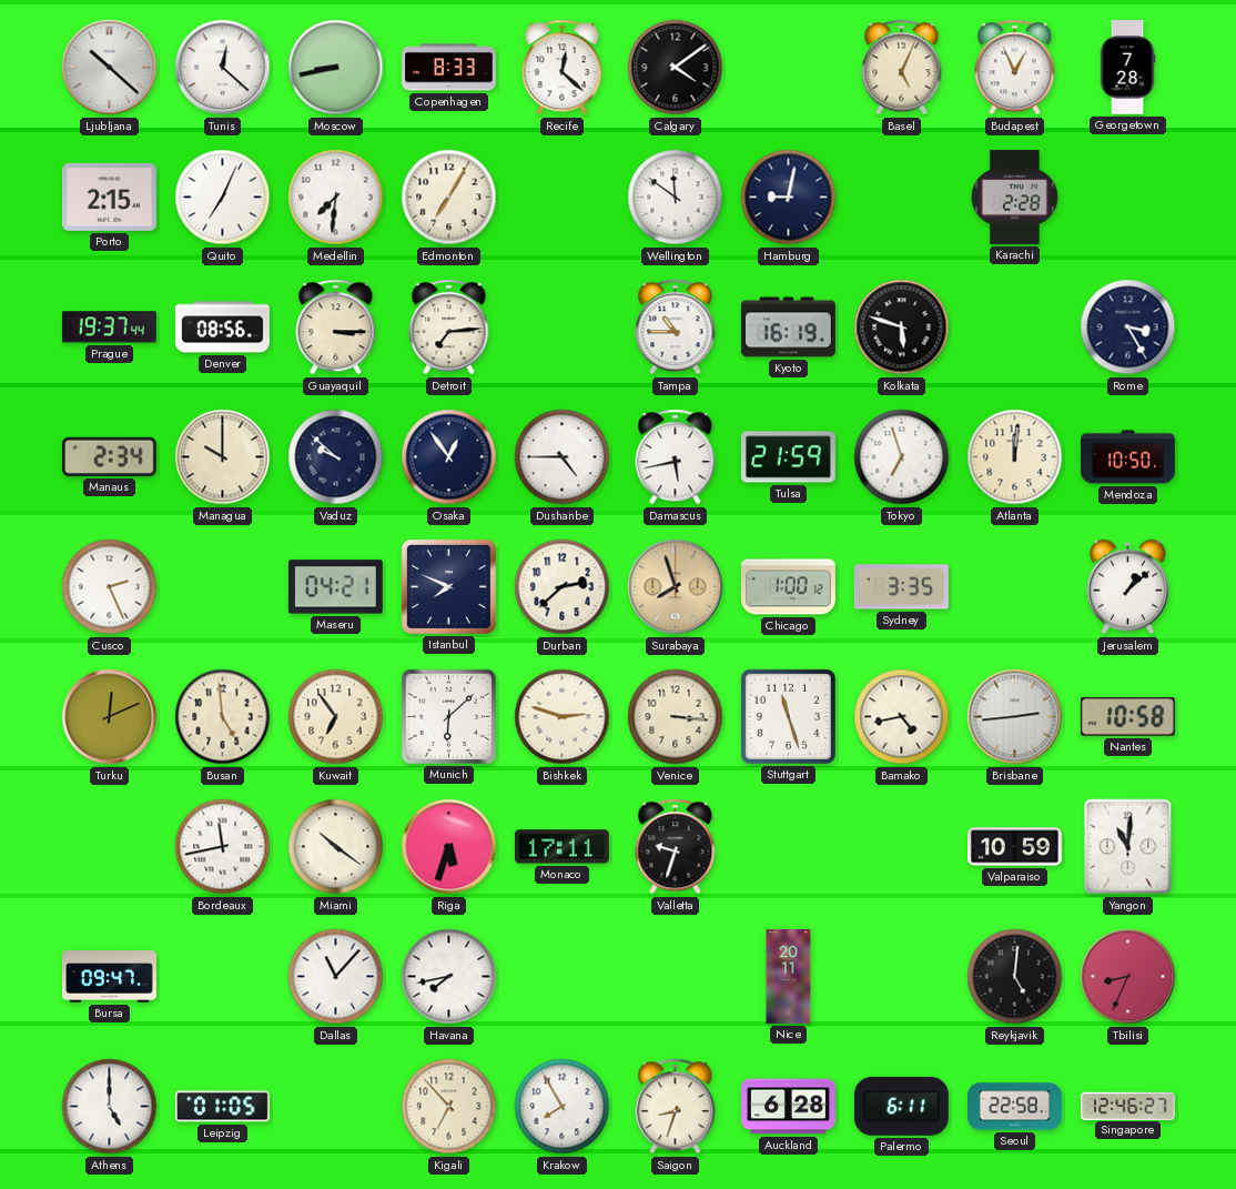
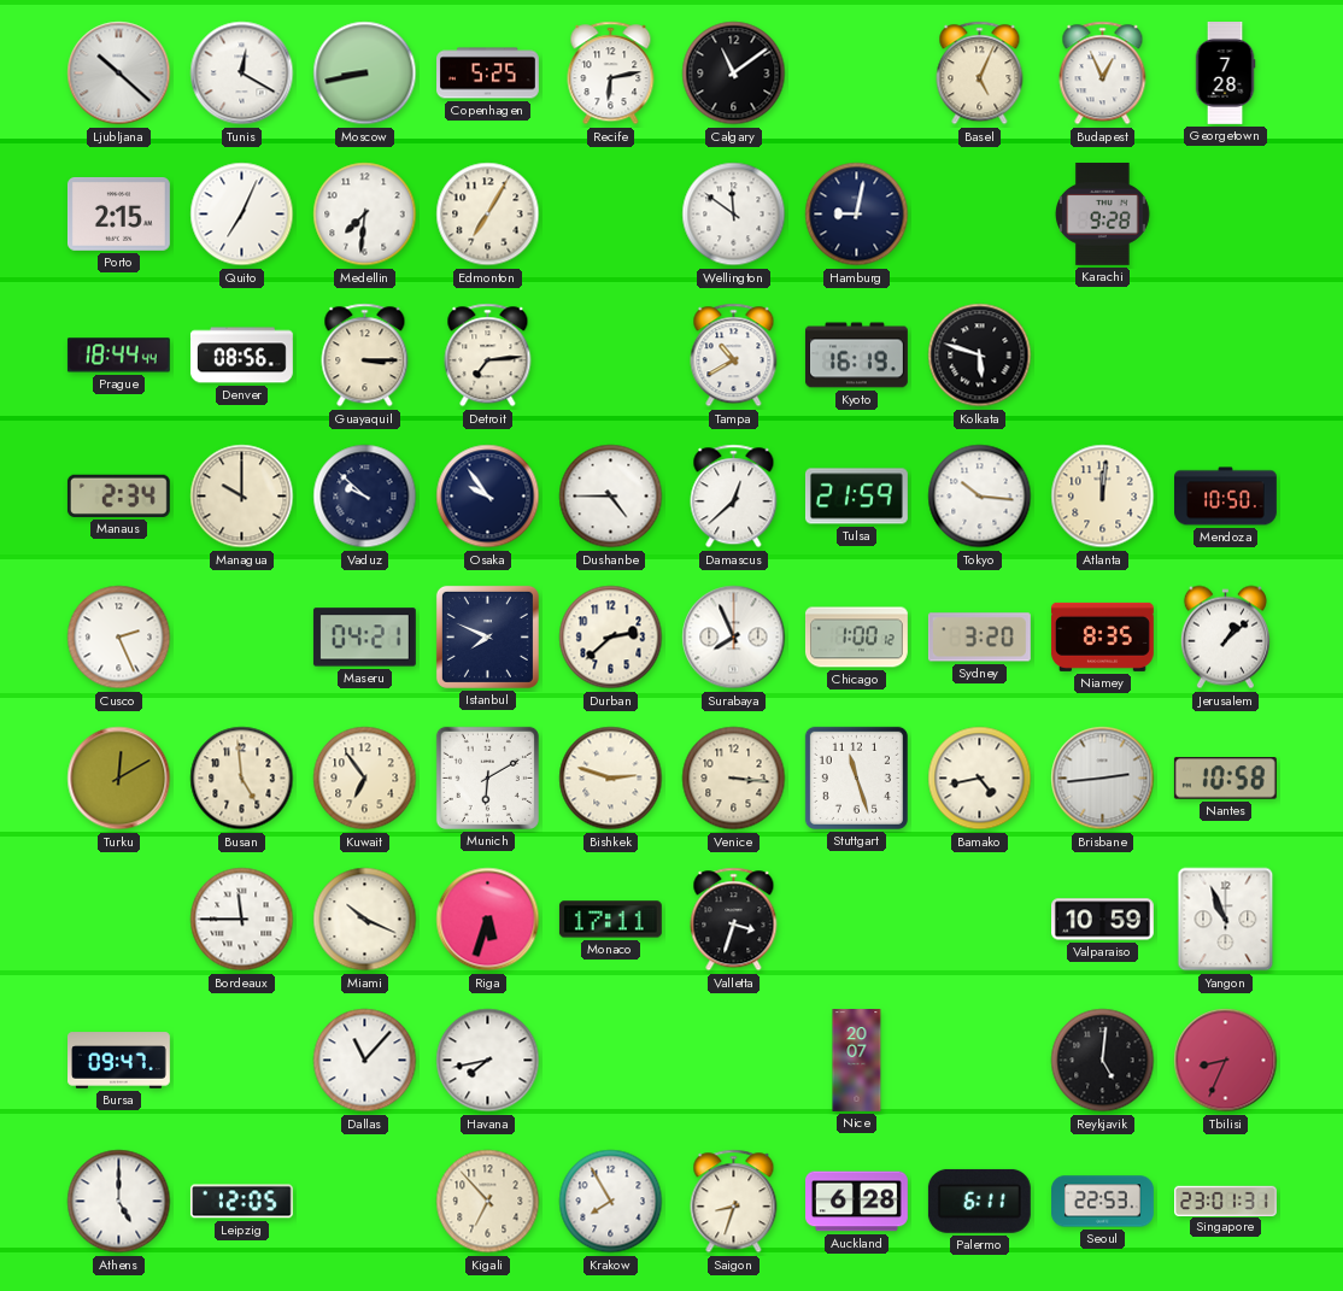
Tunis: 12:22 -> 12:20
Copenhagen: 8:33 -> 5:25
Recife: 12:22 -> 6:13
Calgary: 4:09 -> 11:09
Karachi: 2:28 -> 9:28
Prague: 19:37 -> 18:44
Tampa: 10:45 -> 10:40
Rome: 3:25 -> none
Osaka: 12:54 -> 9:54
Damascus: 5:43 -> 12:38
Tokyo: 6:57 -> 10:16
Surabaya: 7:57 -> 7:56
Surabaya dial: champagne -> white
Sydney: 3:35 -> 3:20
Niamey: none -> 8:35
Turku: 12:11 -> 12:10
Munich: 6:08 -> 6:10
Bordeaux: 11:43 -> 11:45
Miami: 10:21 -> 10:19
Valletta: 9:33 -> 3:33
Yangon: 11:01 -> 10:56
Nice: 20:11 -> 20:07
Leipzig: 01:05 -> 12:05
Seoul: 22:58 -> 22:53
Singapore: 12:46 -> 23:01
